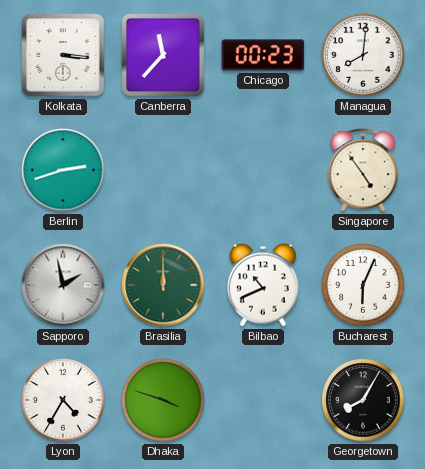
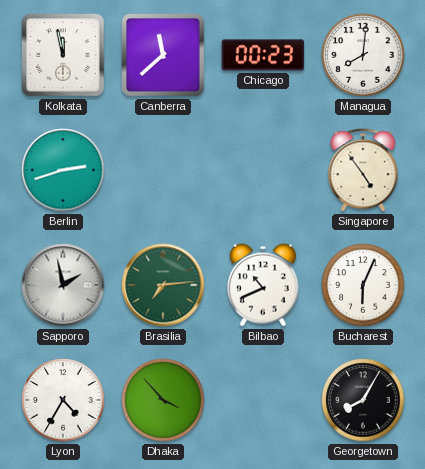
Kolkata: 3:16 -> 11:58
Canberra: 11:37 -> 11:38
Brasilia: 12:00 -> 7:14
Dhaka: 3:48 -> 3:53
